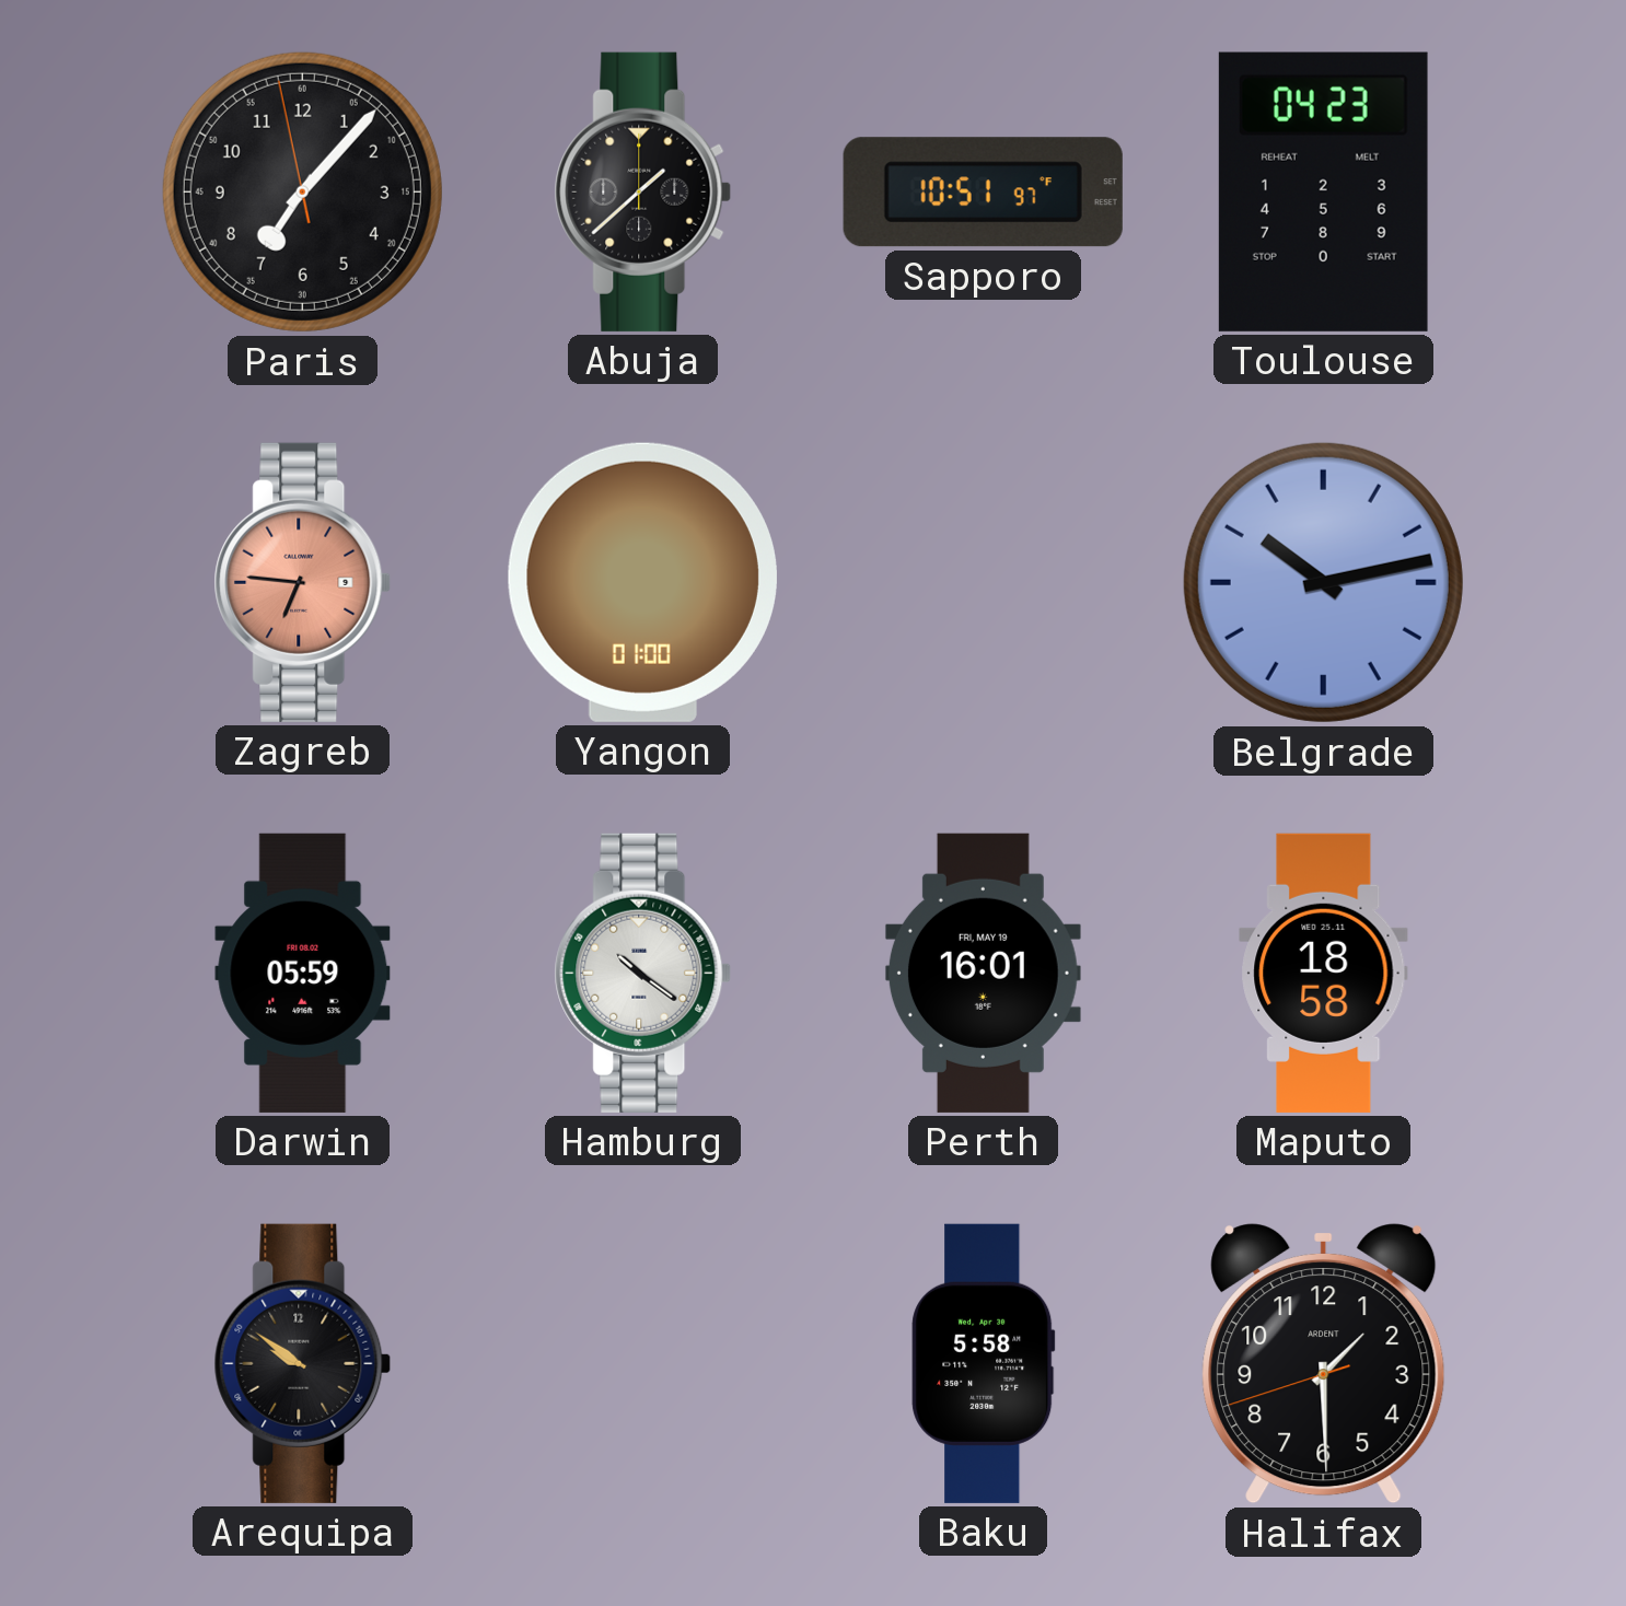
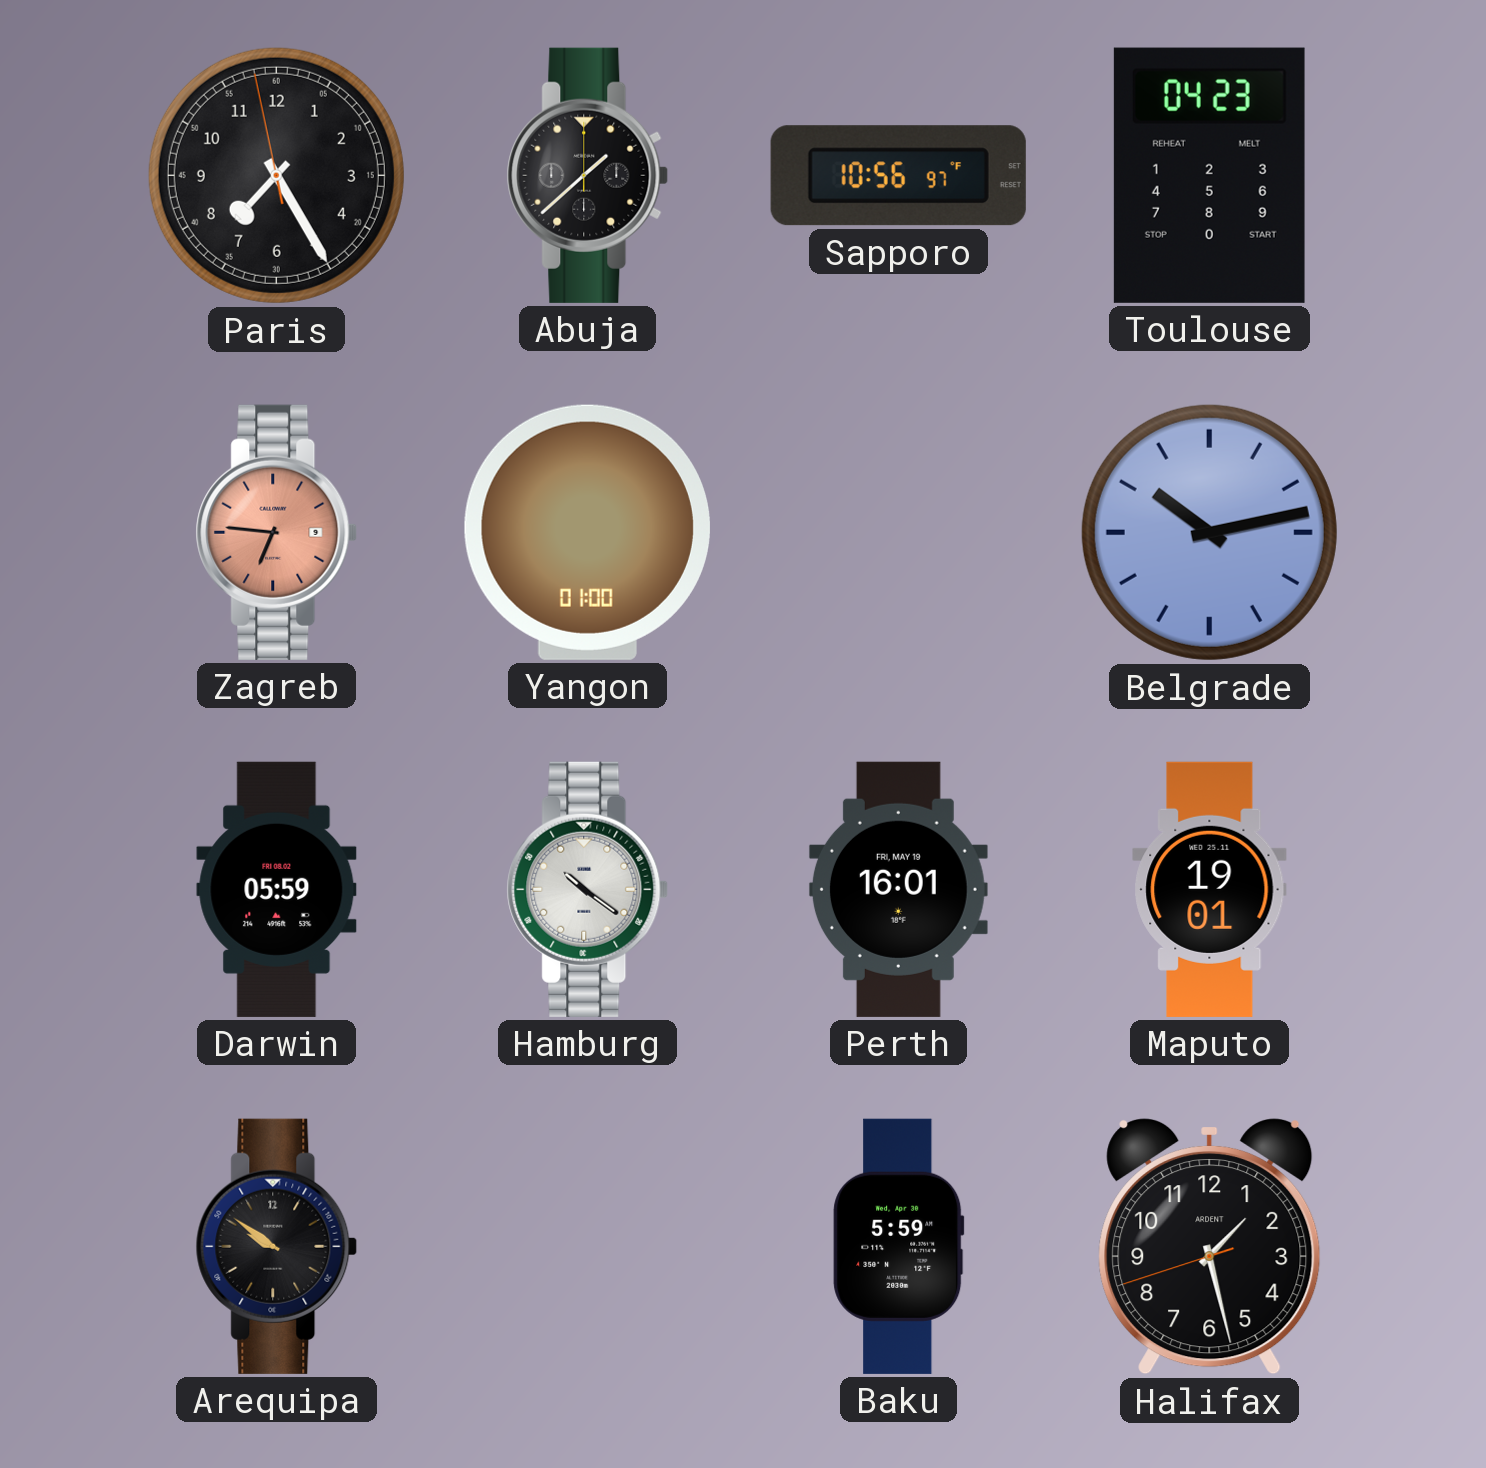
Paris: 7:06 -> 7:24
Sapporo: 10:51 -> 10:56
Maputo: 18:58 -> 19:01
Baku: 5:58 -> 5:59
Halifax: 1:29 -> 1:27
